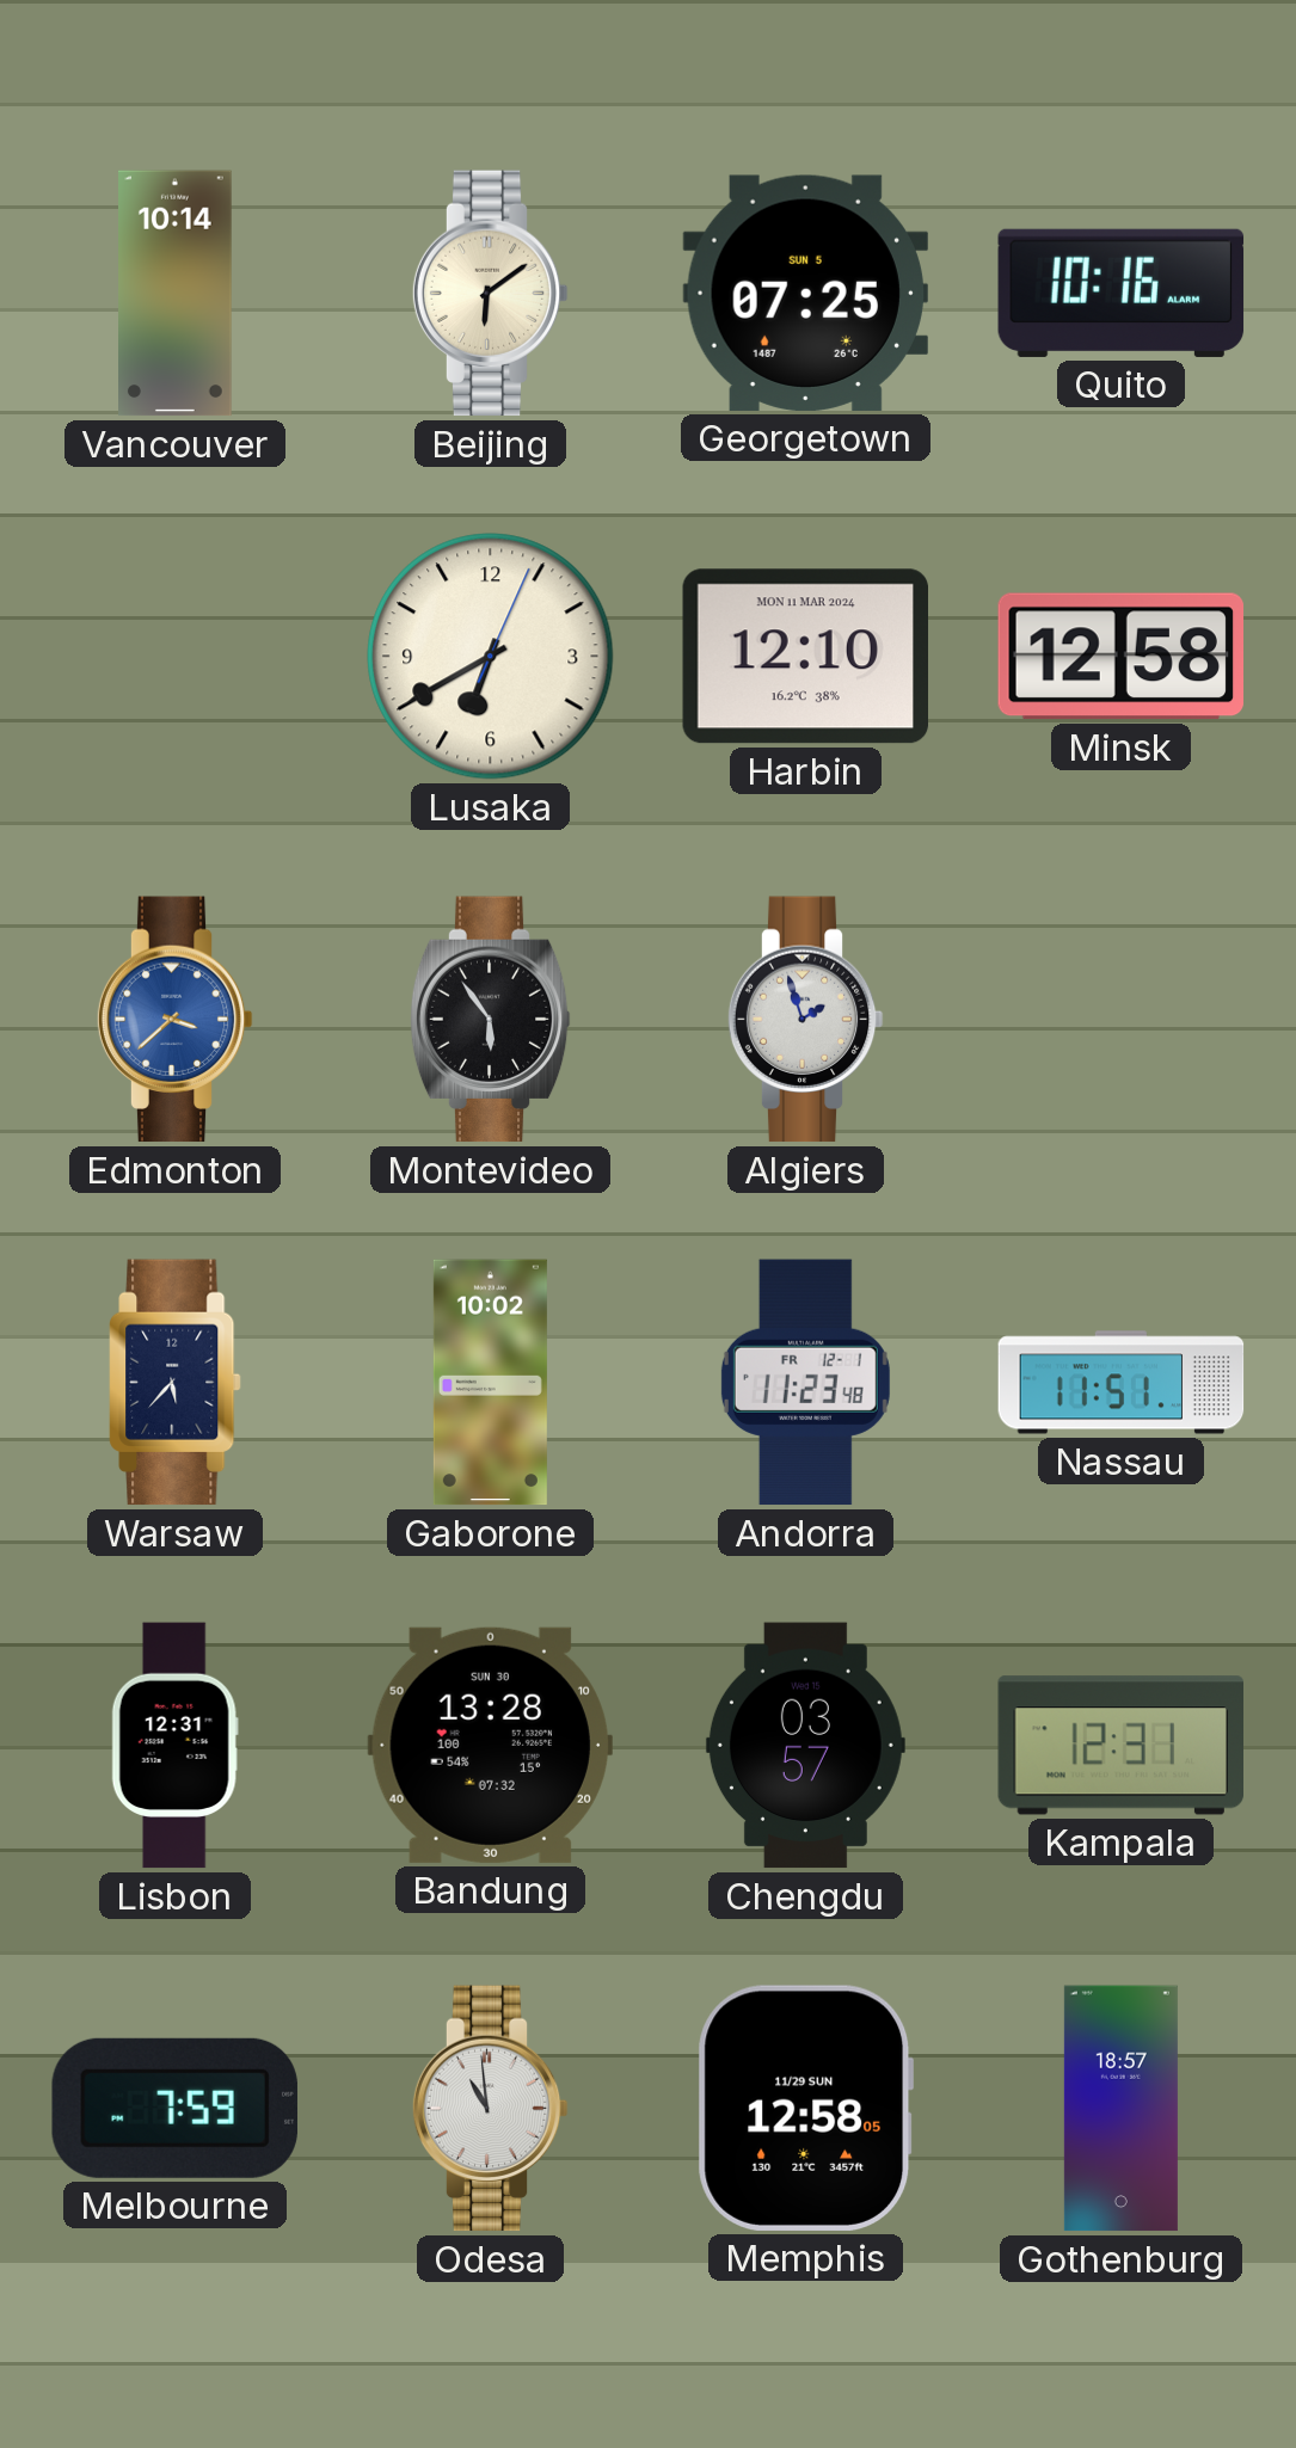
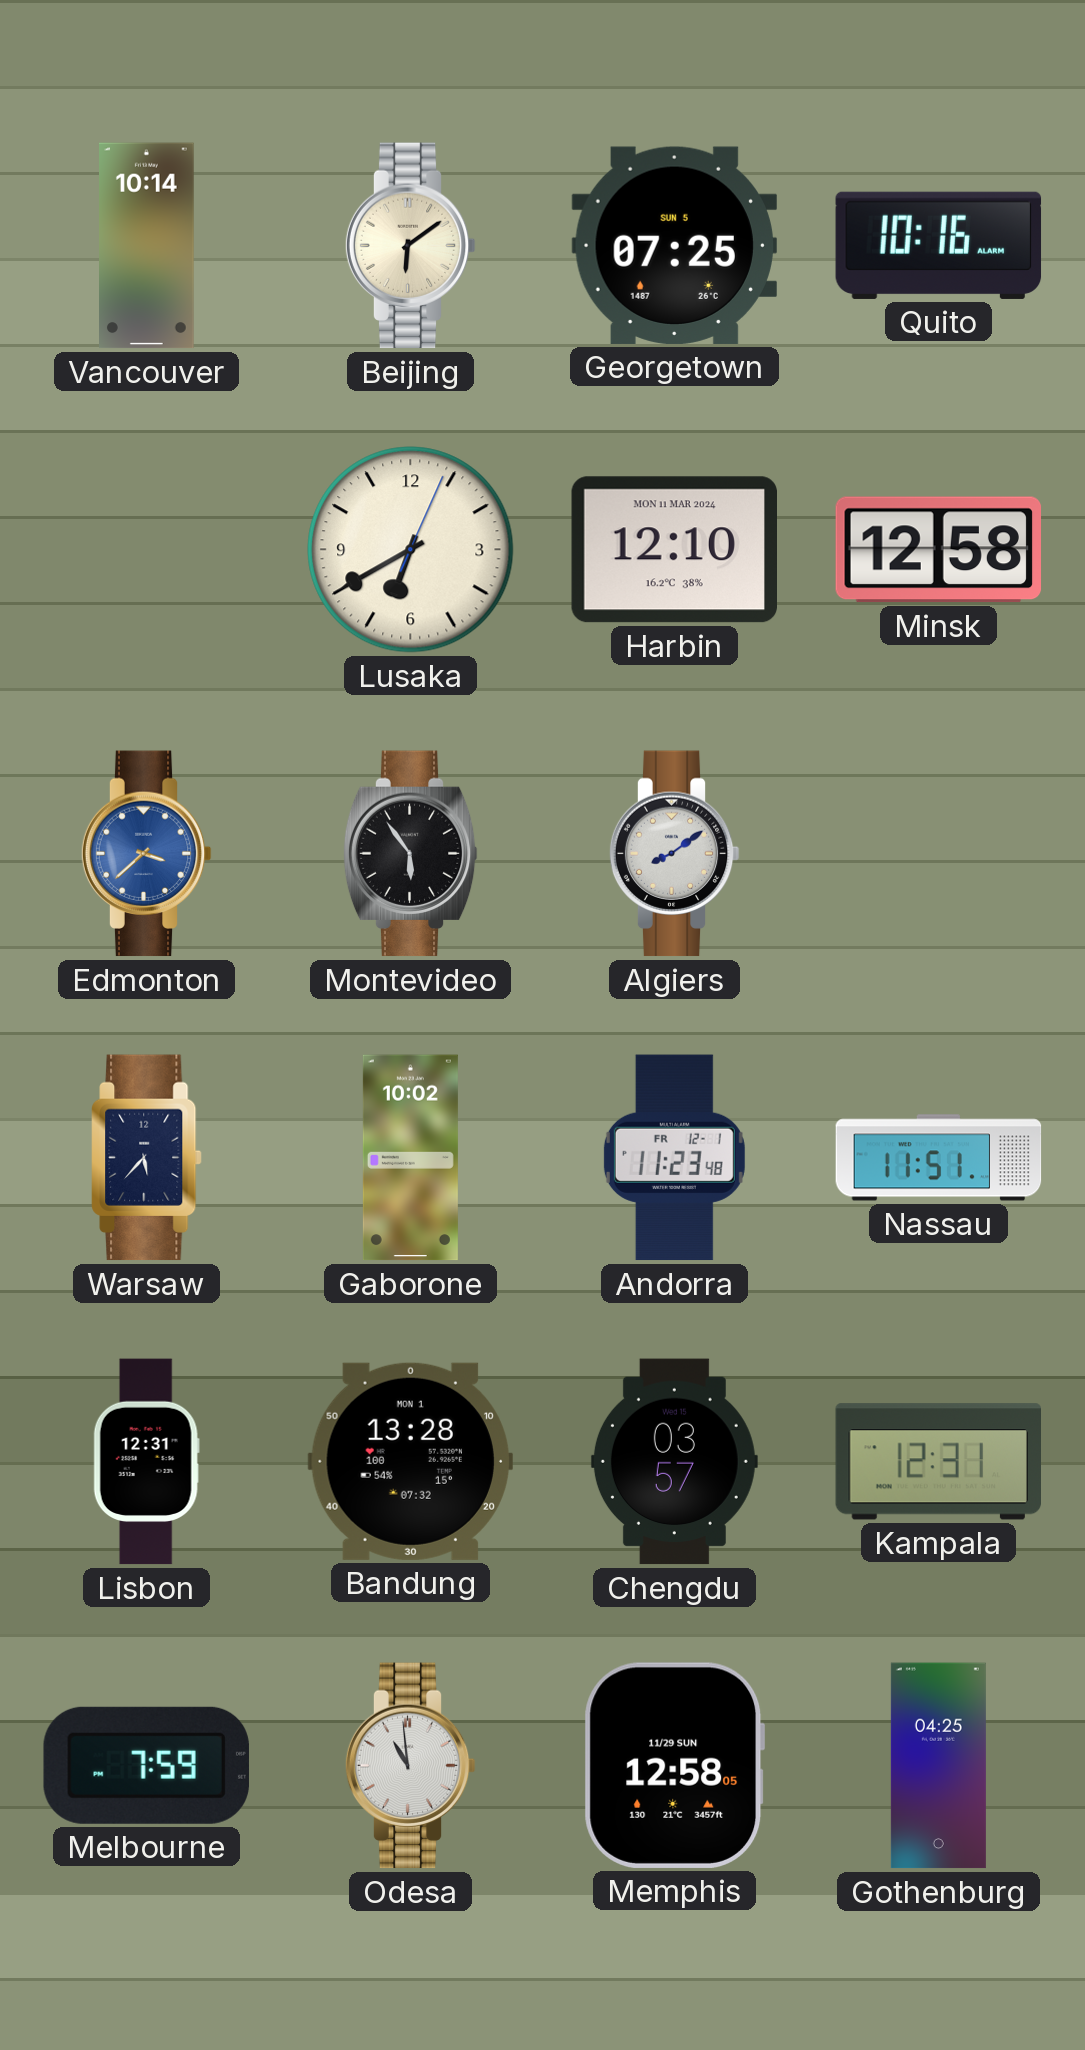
Algiers: 1:57 -> 8:09
Bandung date: SUN 30 -> MON 1
Gothenburg: 18:57 -> 04:25
